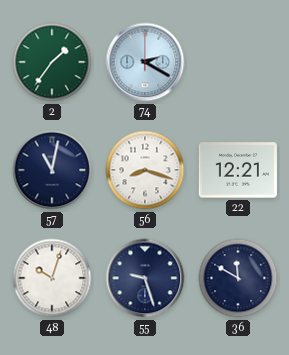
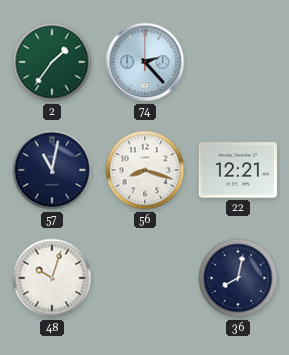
74: 2:20 -> 2:23
55: 9:27 -> none
36: 11:50 -> 8:02
